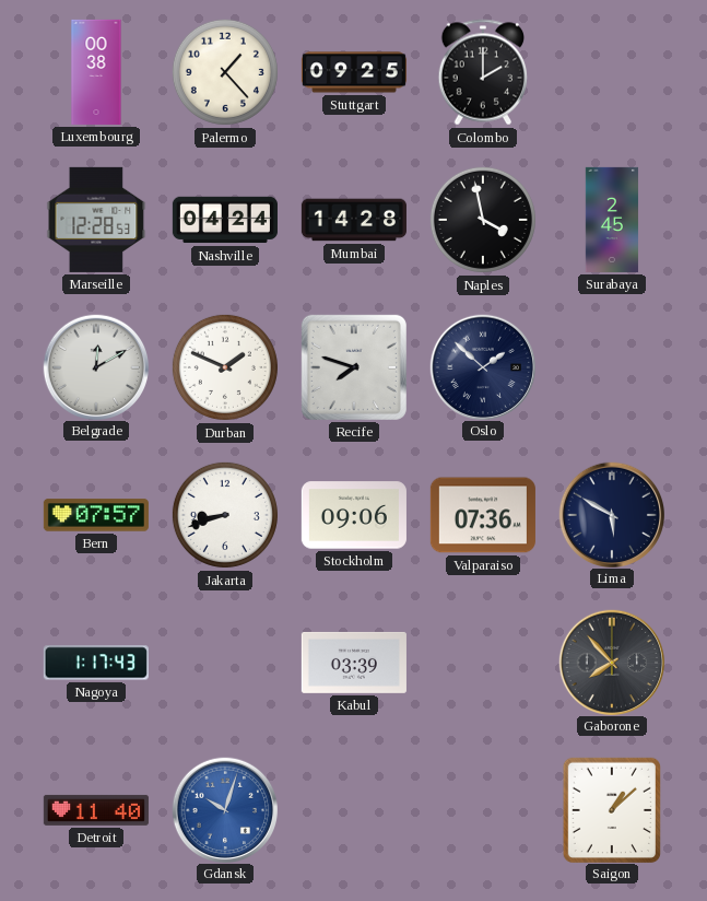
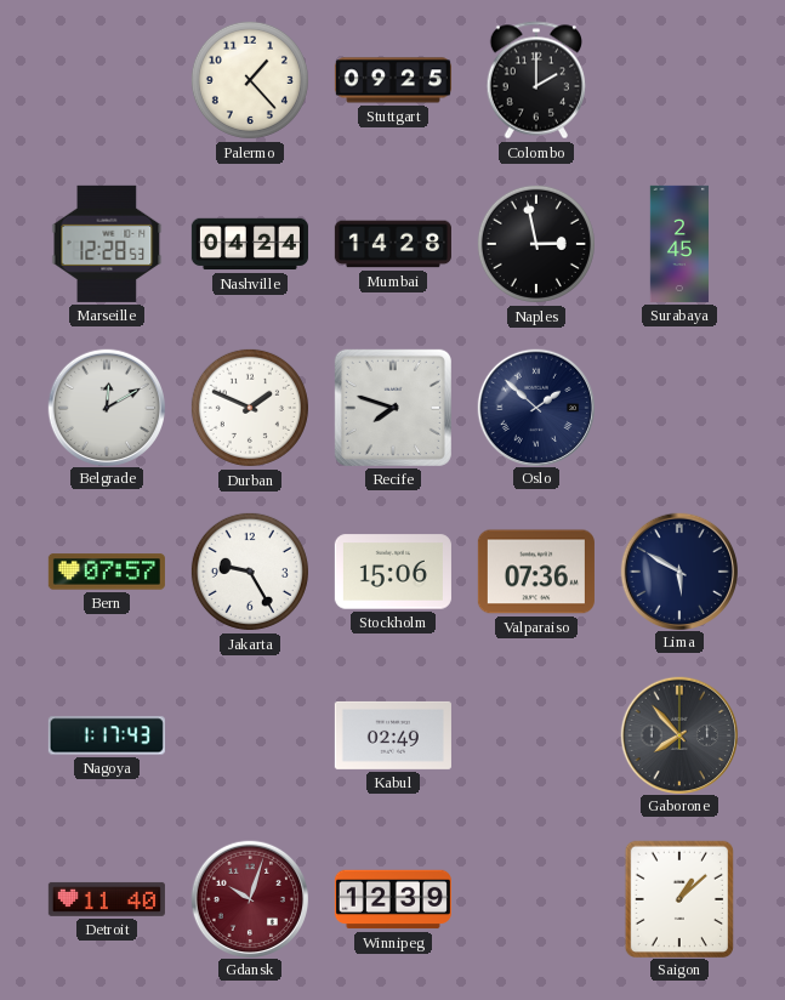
Luxembourg: 00:38 -> none
Naples: 3:58 -> 2:58
Jakarta: 8:42 -> 9:25
Stockholm: 09:06 -> 15:06
Kabul: 03:39 -> 02:49
Gdansk dial: blue -> burgundy
Winnipeg: none -> 12:39
